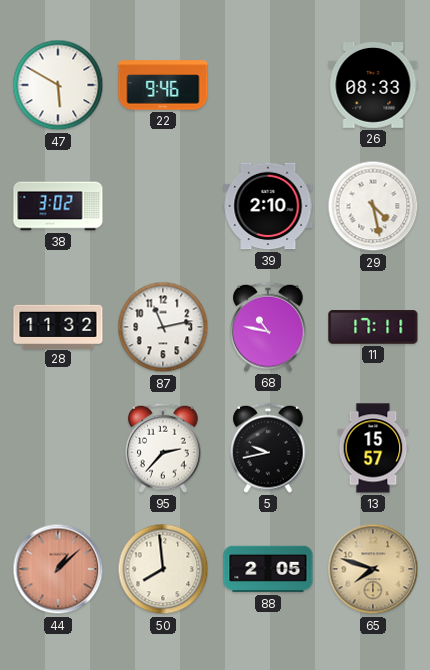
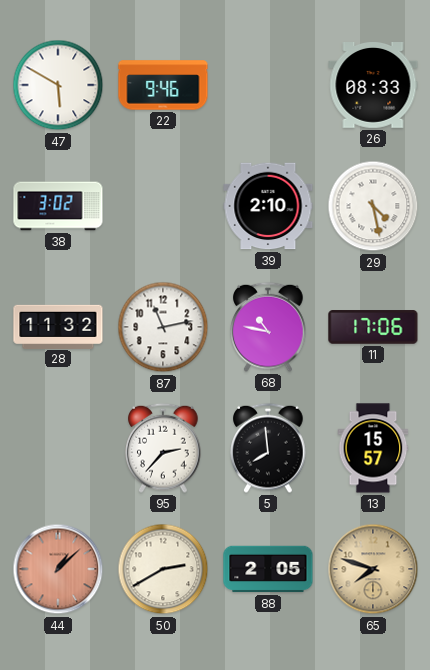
11: 17:11 -> 17:06
5: 9:43 -> 7:59
50: 7:59 -> 2:40
